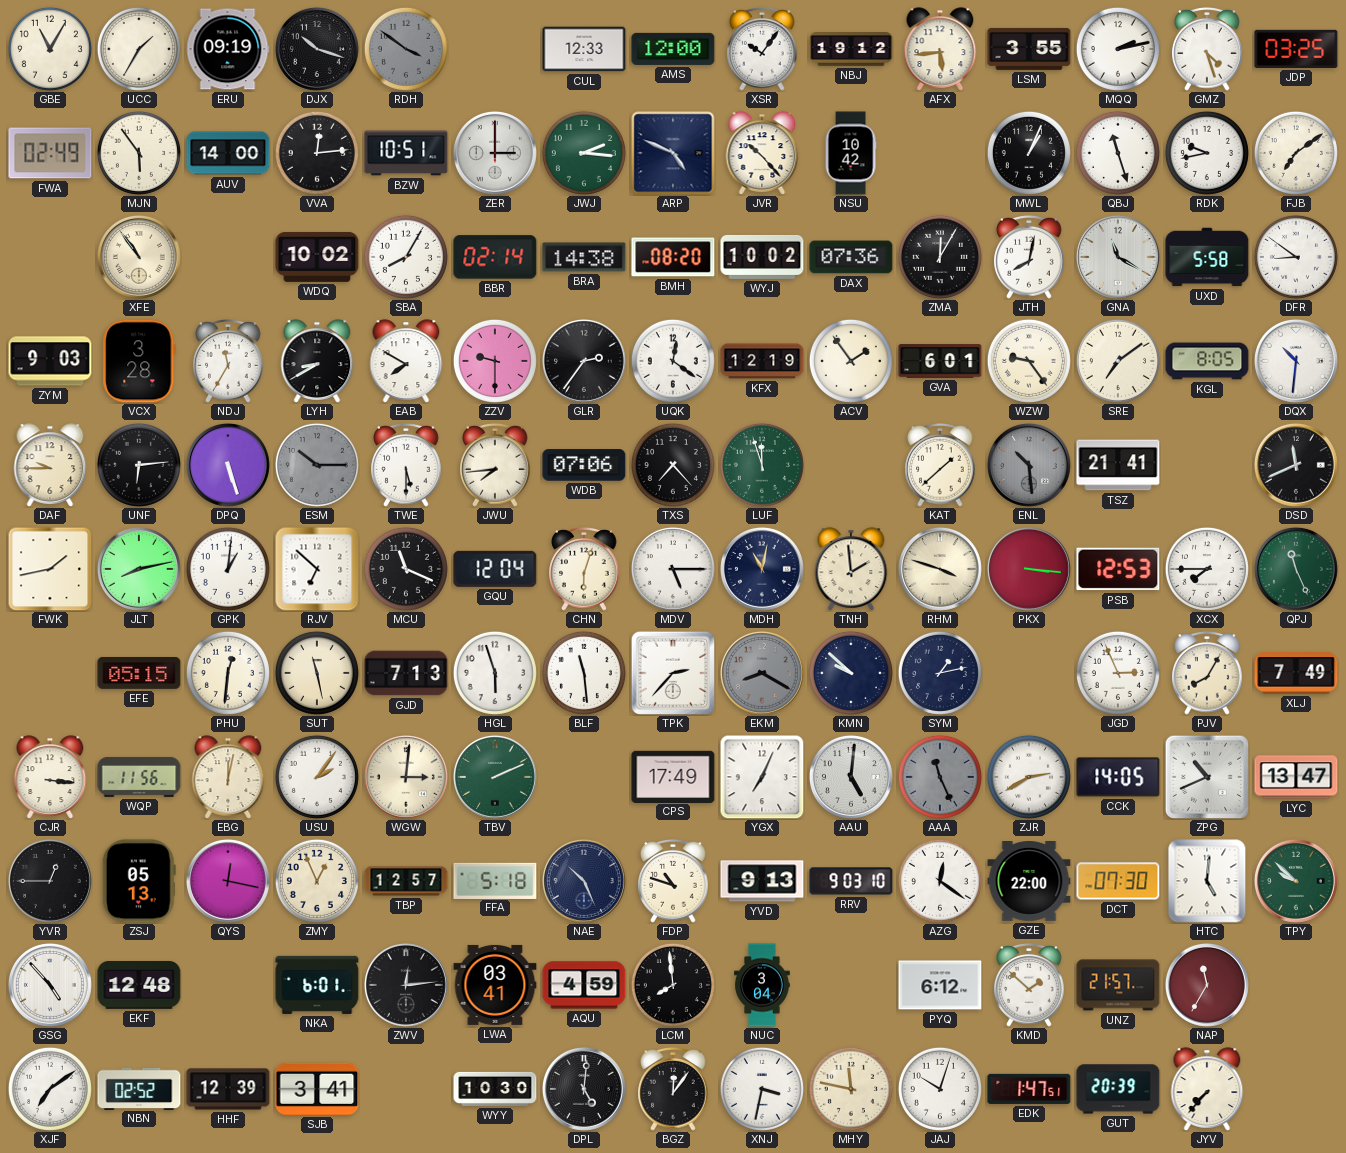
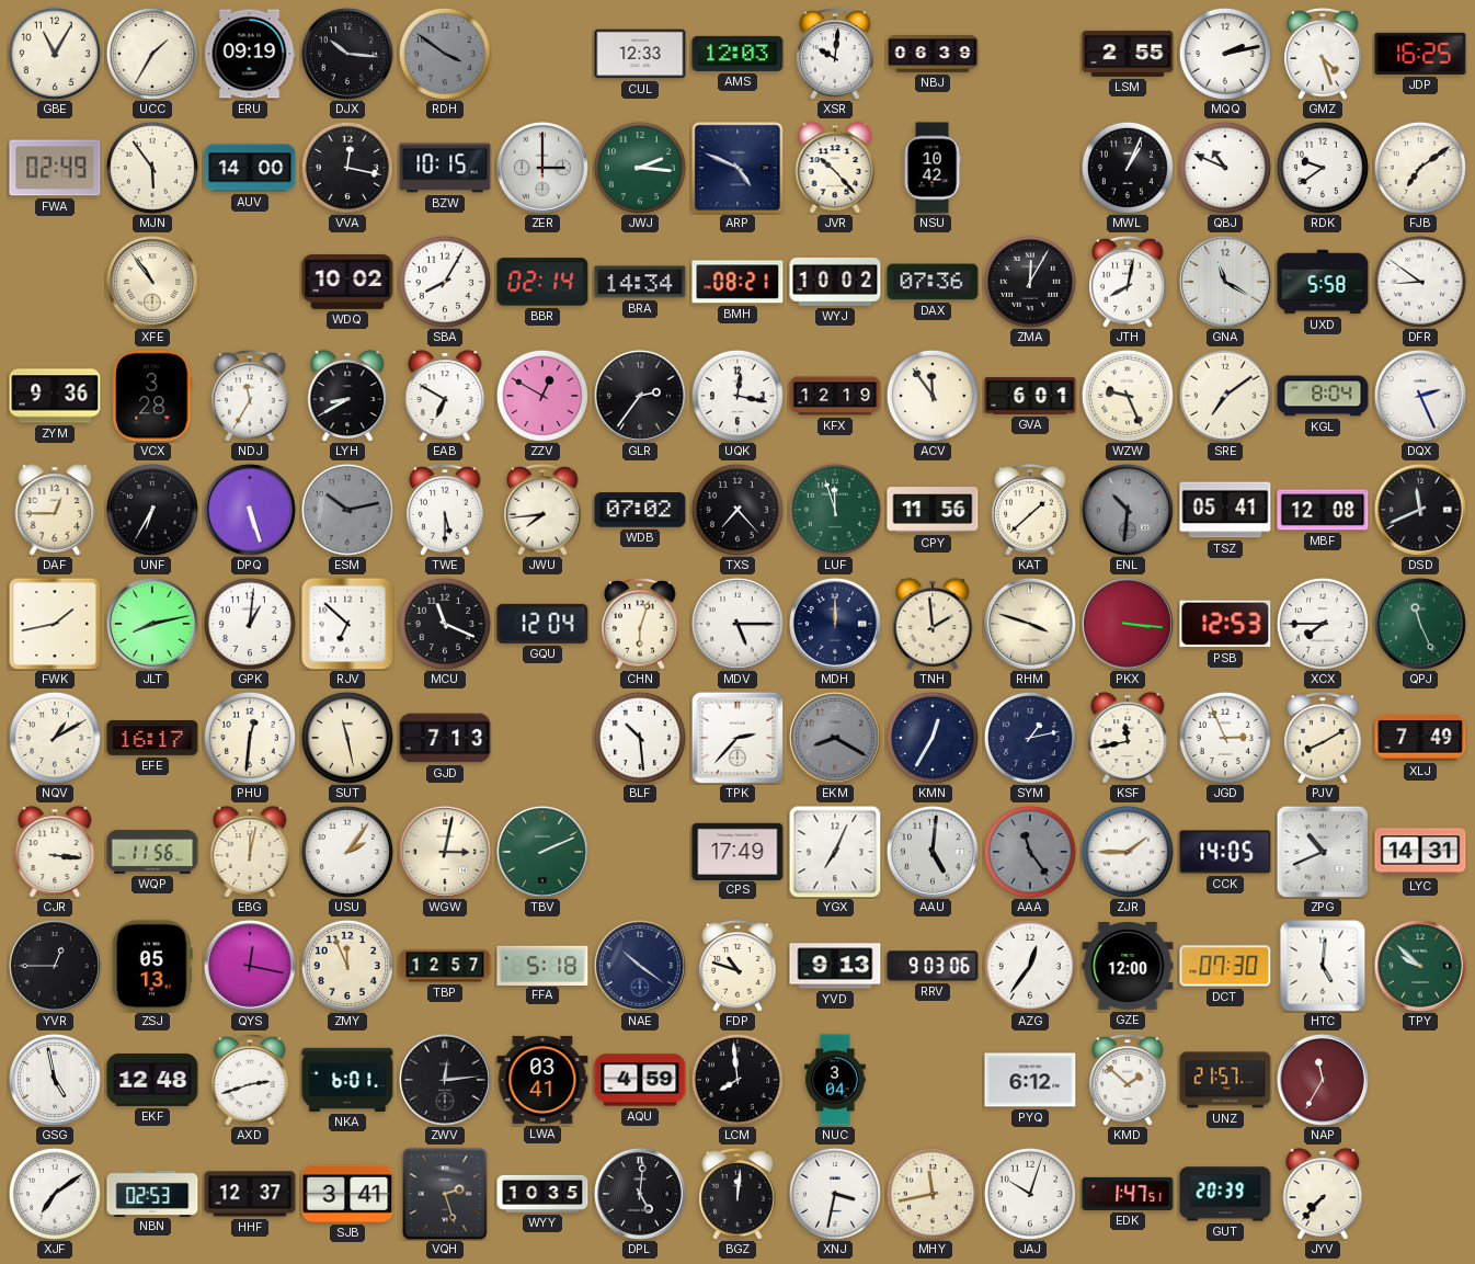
DJX: 10:18 -> 10:16
AMS: 12:00 -> 12:03
XSR: 10:06 -> 10:01
NBJ: 19:12 -> 06:39
AFX: 5:44 -> none
LSM: 3:55 -> 2:55
JDP: 03:25 -> 16:25
VVA: 12:14 -> 12:17
BZW: 10:51 -> 10:15
QBJ: 11:27 -> 10:49
RDK: 9:43 -> 9:39
BRA: 14:38 -> 14:34
BMH: 08:20 -> 08:21
ZYM: 9:03 -> 9:36
EAB: 7:50 -> 6:50
ZZV: 9:30 -> 12:50
UQK: 12:21 -> 12:17
ACV: 1:54 -> 11:54
WZW: 9:24 -> 9:26
KGL: 8:05 -> 8:04
DQX: 10:31 -> 2:26
DAF: 9:45 -> 12:45
UNF: 6:14 -> 6:35
ESM: 10:15 -> 10:13
WDB: 07:06 -> 07:02
CPY: none -> 11:56
ENL: 10:29 -> 10:31
TSZ: 21:41 -> 05:41
MBF: none -> 12:08
MDH: 11:02 -> 12:00
NQV: none -> 1:10
EFE: 05:15 -> 16:17
HGL: 5:57 -> none
BLF: 11:29 -> 10:29
KMN: 9:52 -> 12:35
KSF: none -> 11:43
PJV: 8:05 -> 8:10
WGW: 3:01 -> 3:02
AAA: 11:26 -> 11:24
ZJR: 2:40 -> 1:45
LYC: 13:47 -> 14:31
ZMY: 12:56 -> 11:56
NAE: 10:26 -> 10:21
RRV: 9:03:10 -> 9:03:06
AZG: 12:21 -> 12:36
GZE: 22:00 -> 12:00
GSG: 4:53 -> 4:58
AXD: none -> 2:42
NBN: 02:52 -> 02:53
HHF: 12:39 -> 12:37
VQH: none -> 2:27
WYY: 10:30 -> 10:35
BGZ: 12:06 -> 12:01
MHY: 11:47 -> 11:43
